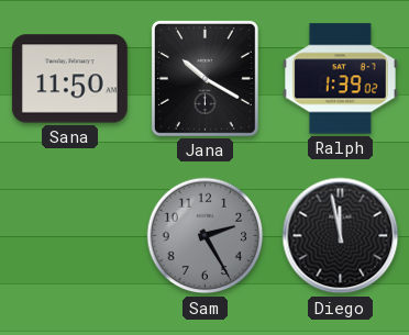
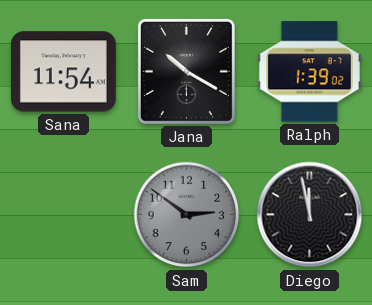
Sana: 11:50 -> 11:54
Sam: 2:25 -> 2:51
